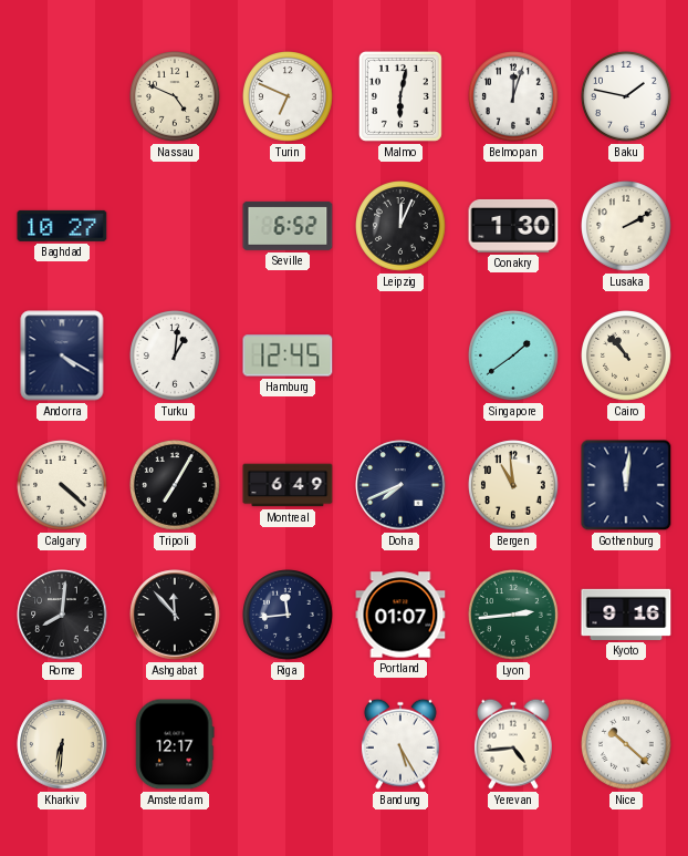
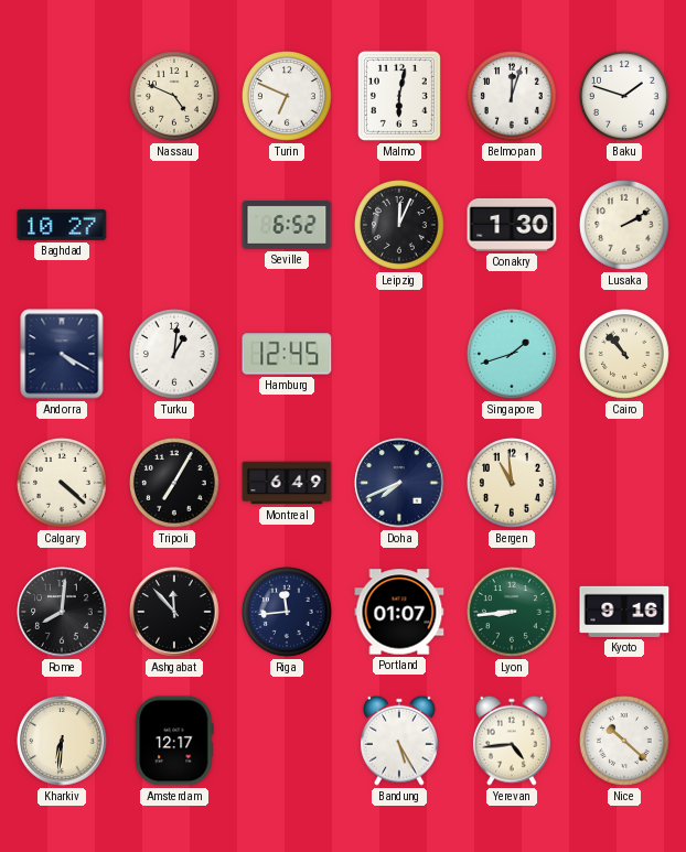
Baku: 1:47 -> 1:48
Singapore: 1:39 -> 1:42
Gothenburg: 12:01 -> none
Lyon: 2:44 -> 8:44
